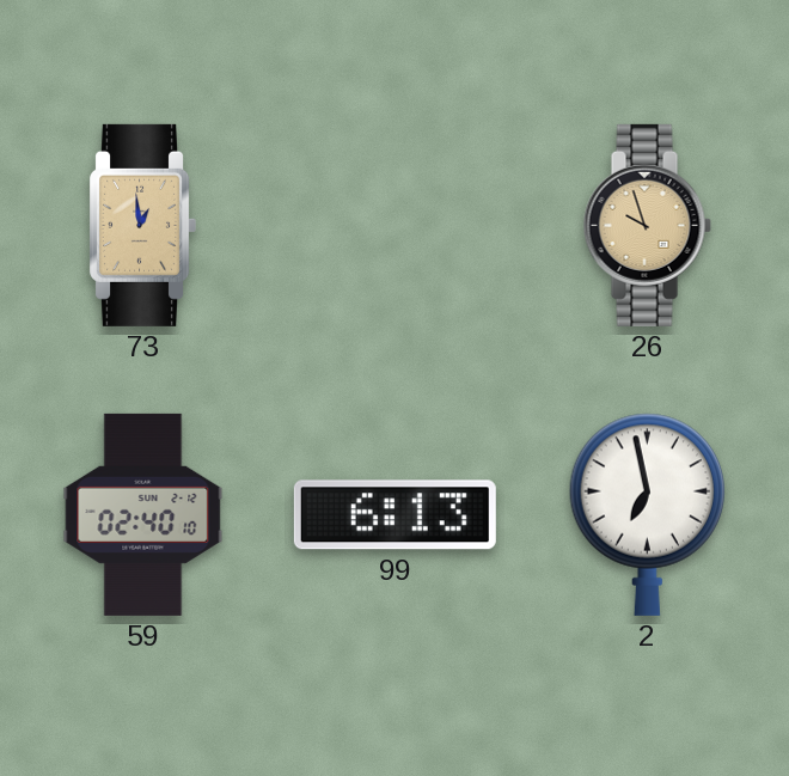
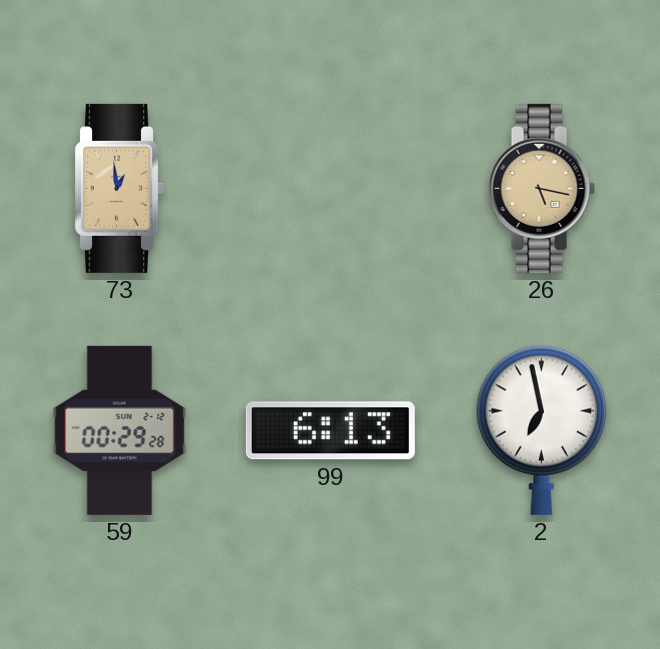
26: 9:57 -> 5:17
59: 02:40 -> 00:29
